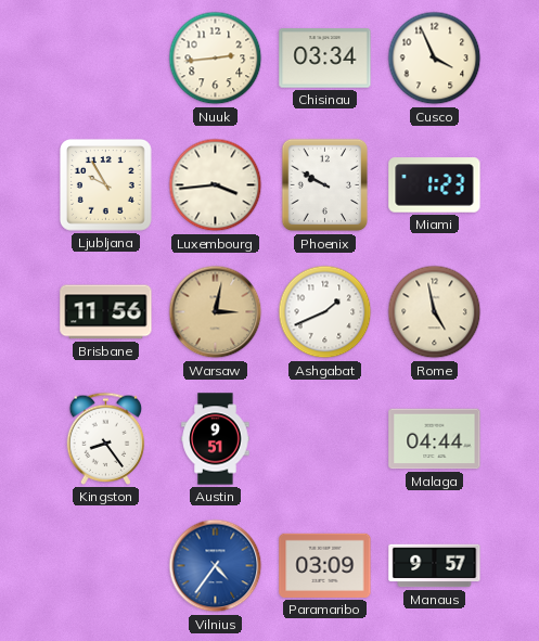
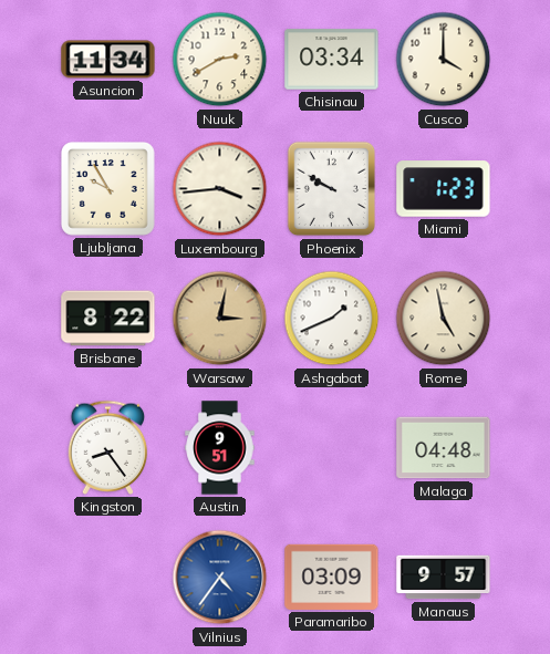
Asuncion: none -> 11:34
Nuuk: 2:44 -> 2:40
Cusco: 3:56 -> 4:00
Brisbane: 11:56 -> 8:22
Malaga: 04:44 -> 04:48
